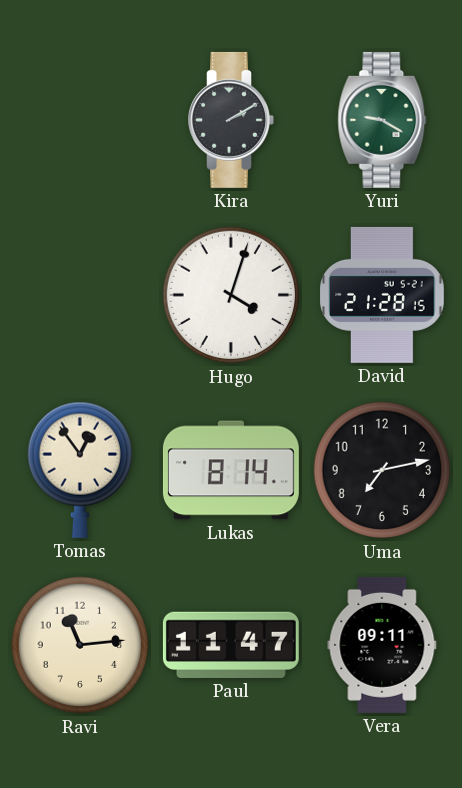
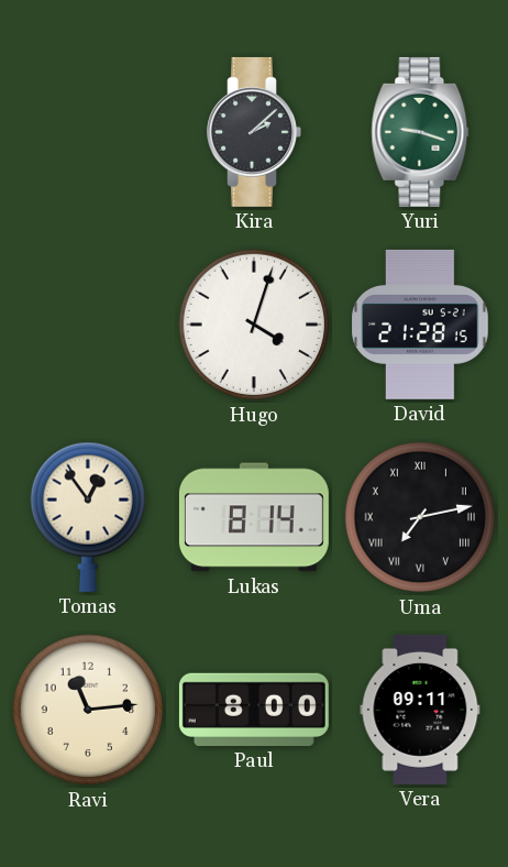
Kira: 2:10 -> 2:08
Yuri: 9:20 -> 9:18
Uma numerals: Arabic -> Roman
Paul: 11:47 -> 8:00
